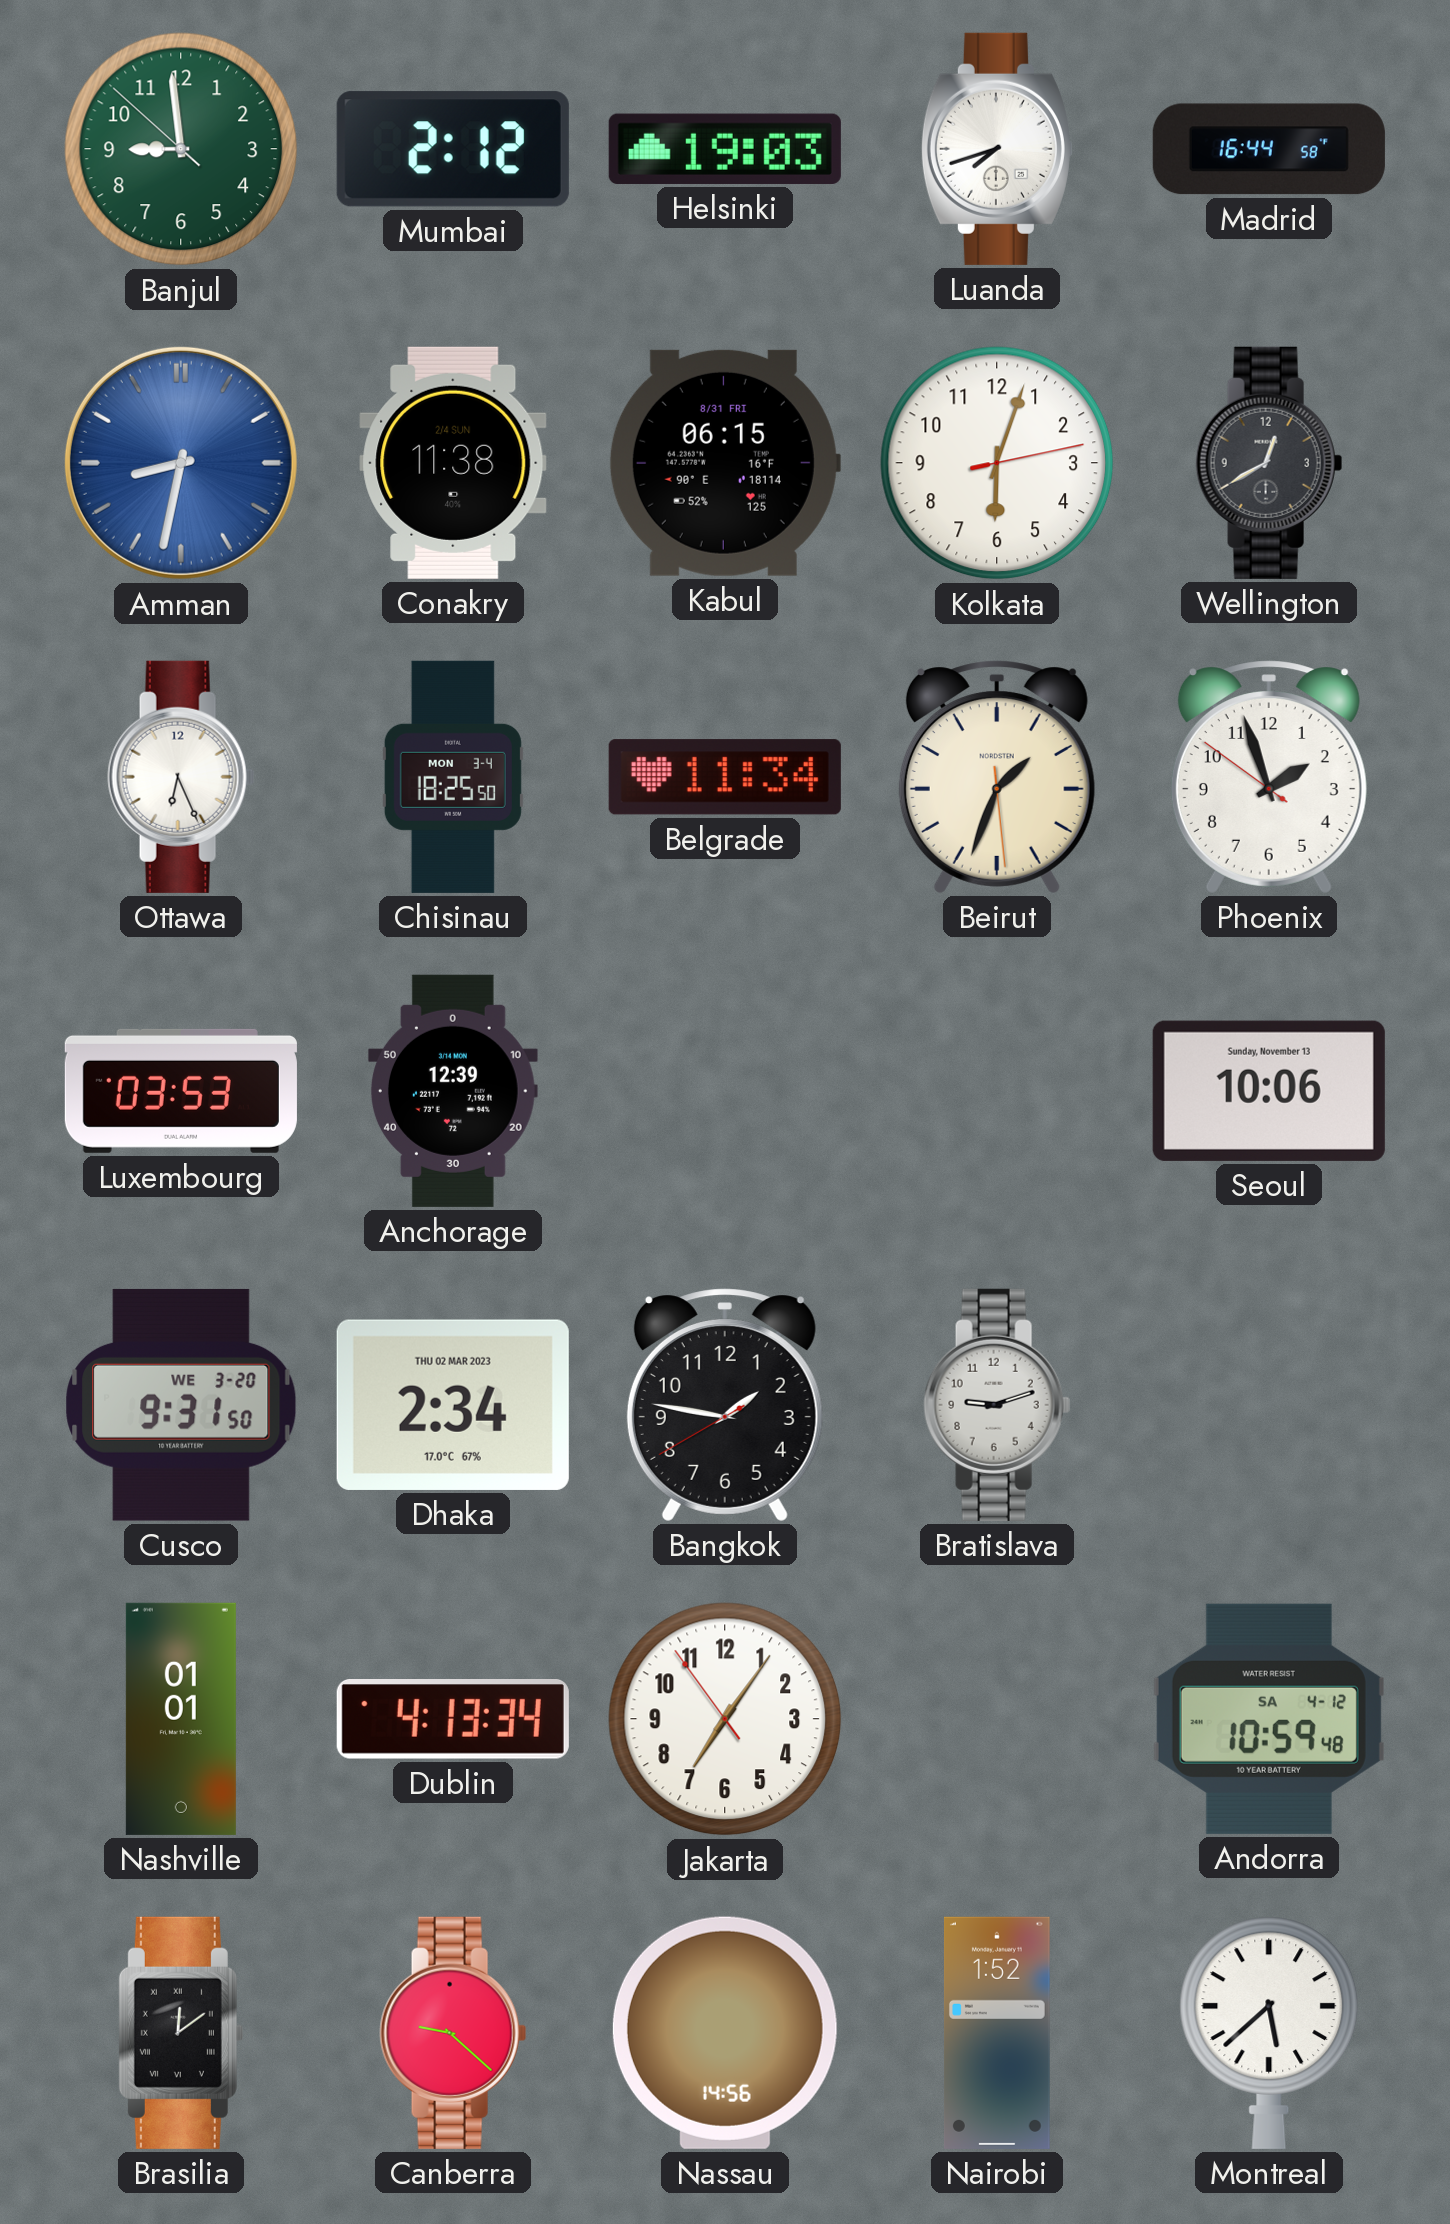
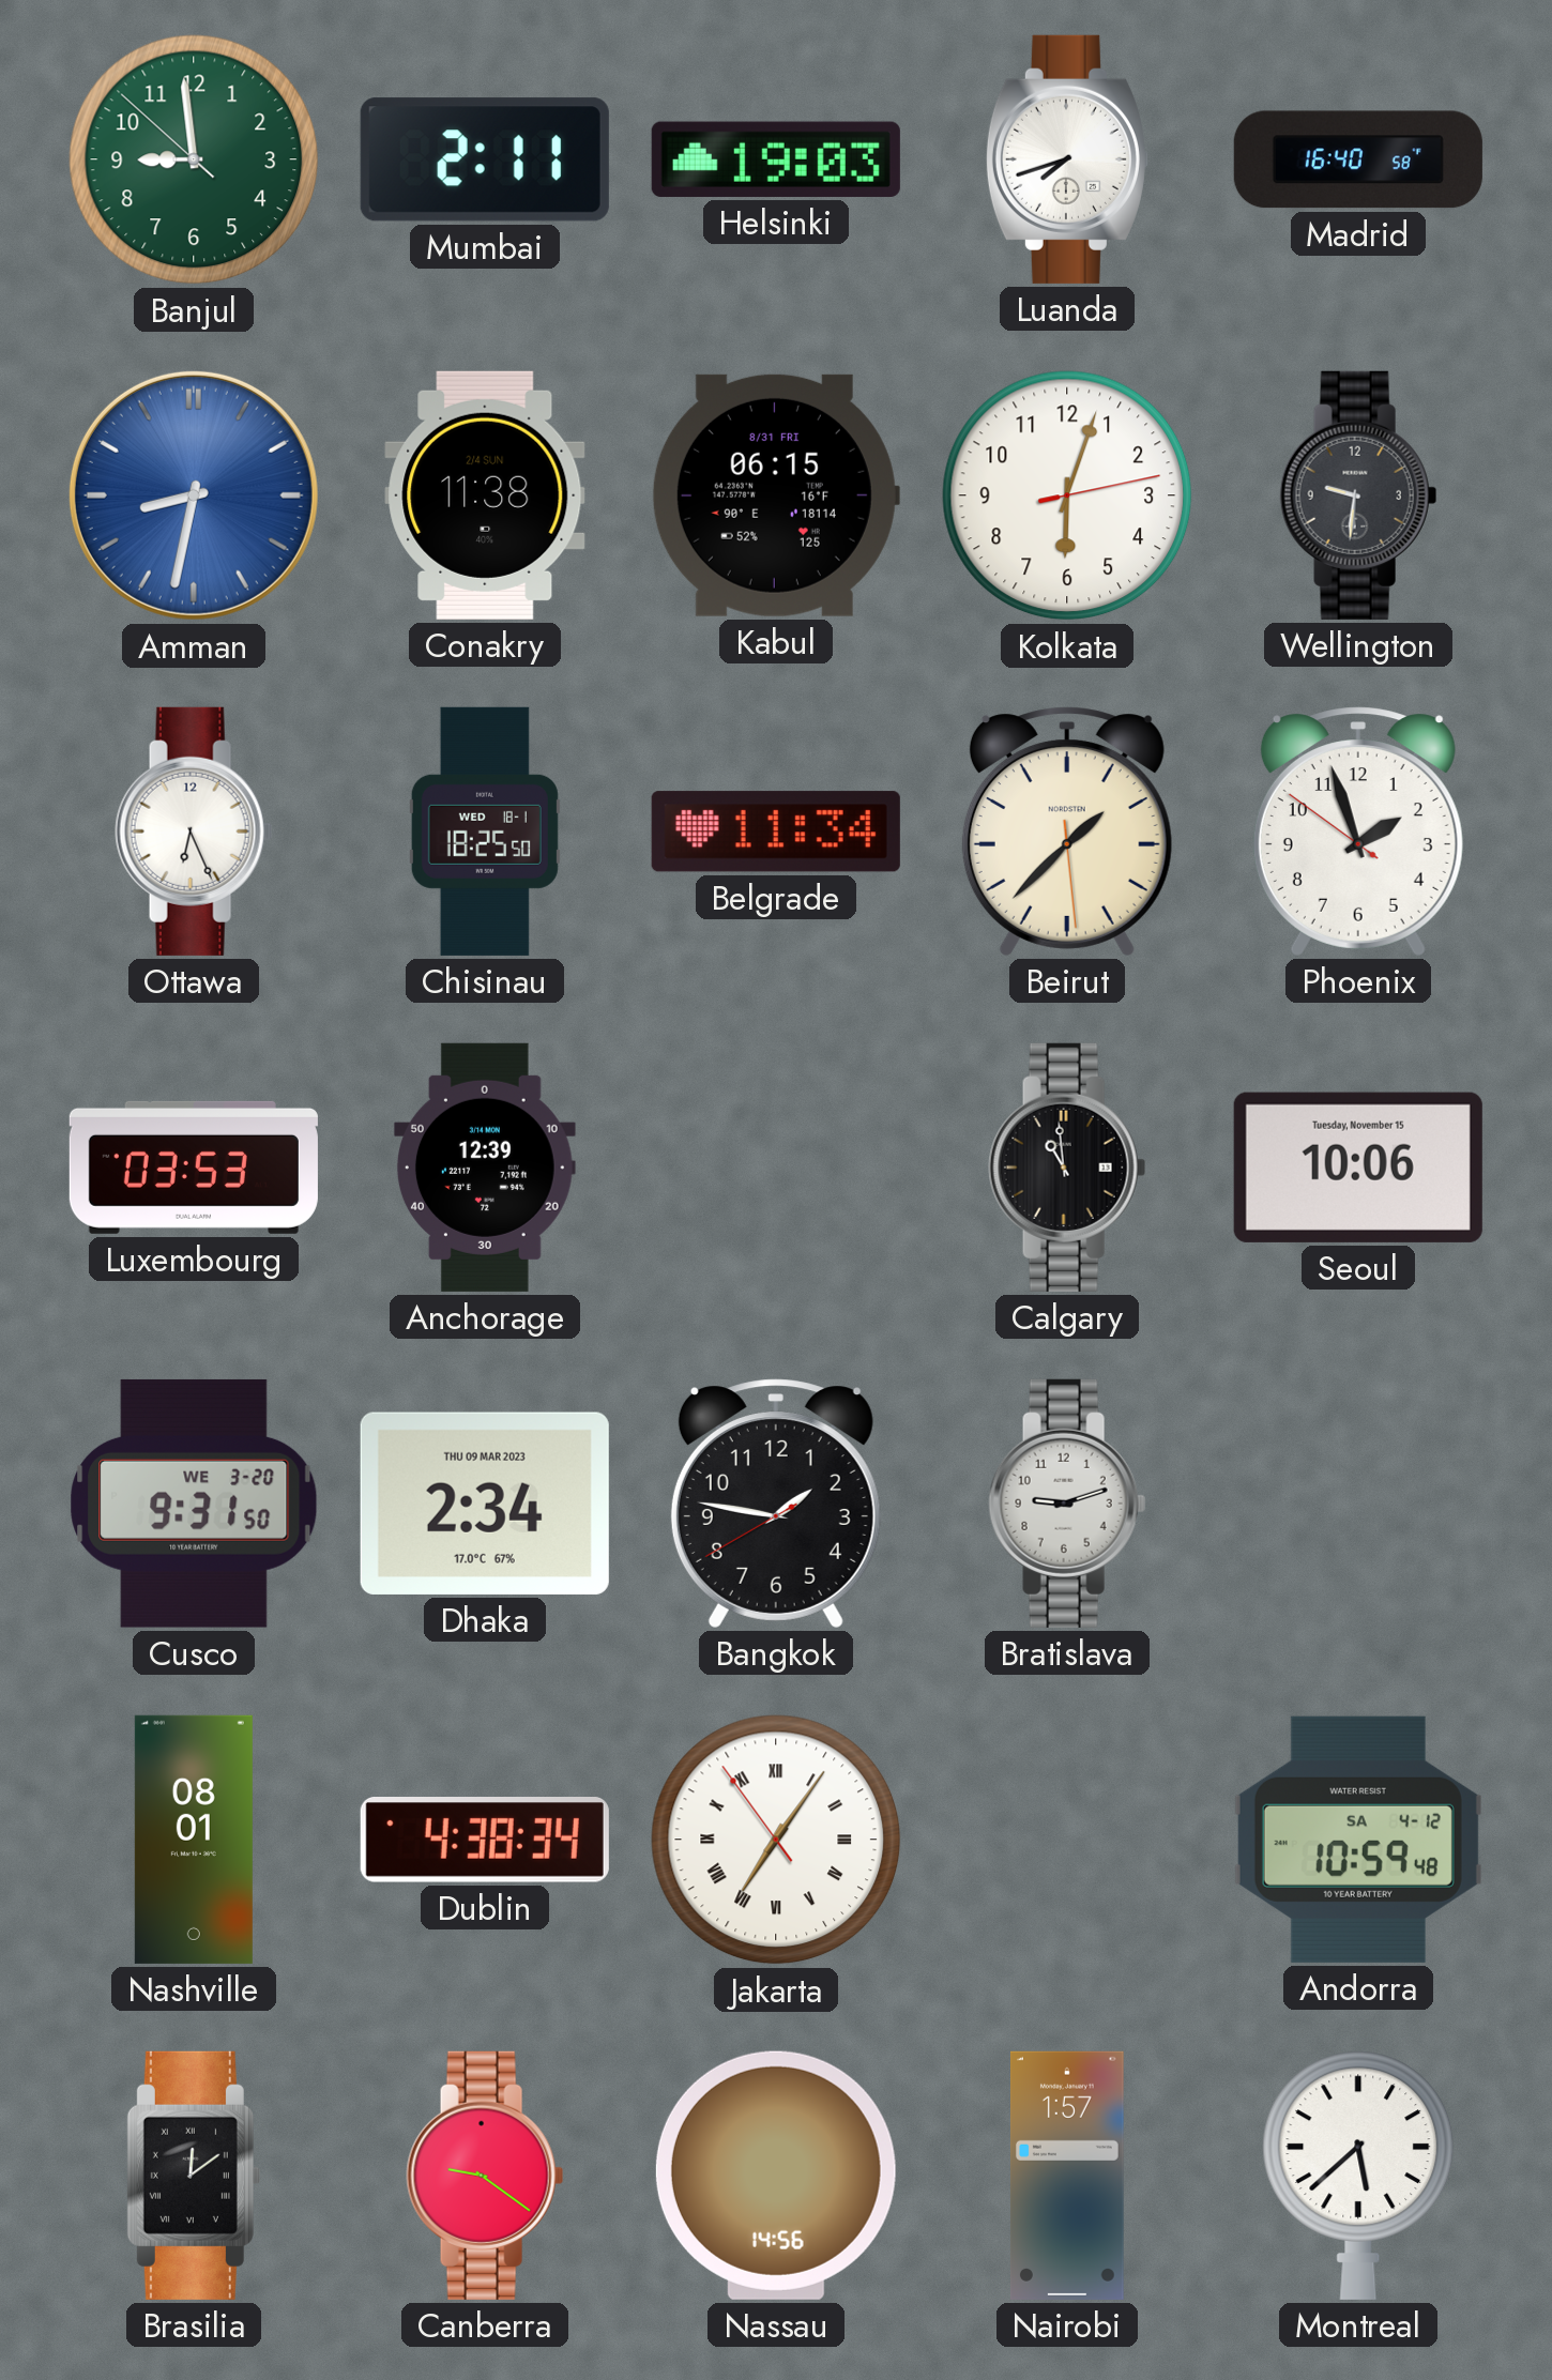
Mumbai: 2:12 -> 2:11
Madrid: 16:44 -> 16:40
Wellington: 12:40 -> 9:31
Chisinau date: MON 3-4 -> WED 18-1
Beirut: 1:33 -> 1:37
Calgary: none -> 10:59
Seoul date: Sunday, November 13 -> Tuesday, November 15
Dhaka date: THU 02 MAR 2023 -> THU 09 MAR 2023
Nashville: 01:01 -> 08:01
Dublin: 4:13 -> 4:38
Jakarta numerals: Arabic -> Roman
Canberra: 9:22 -> 9:21
Nairobi: 1:52 -> 1:57
